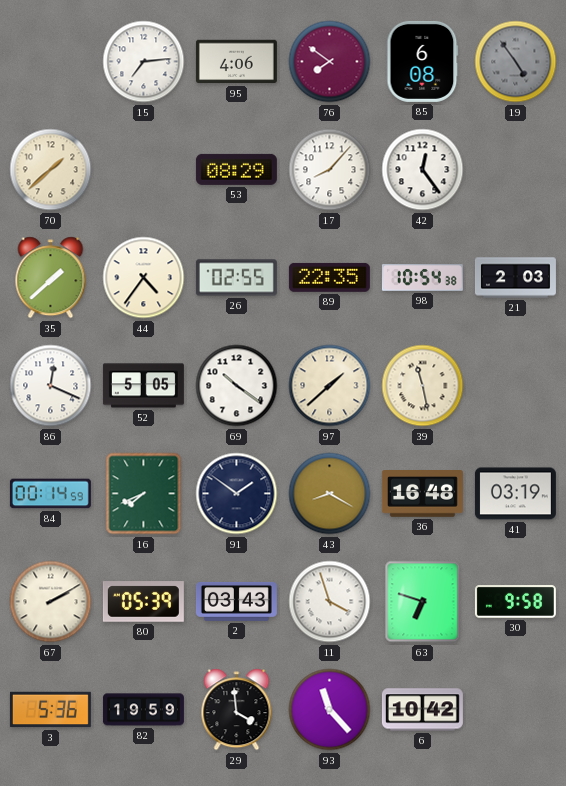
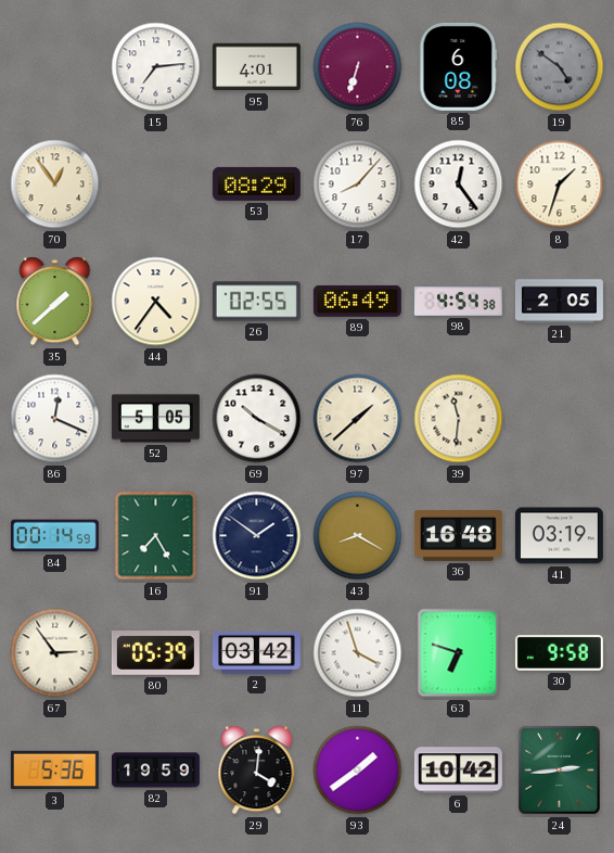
95: 4:06 -> 4:01
76: 7:51 -> 6:33
19: 4:54 -> 4:51
70: 1:38 -> 12:54
8: none -> 1:33
89: 22:35 -> 06:49
98: 10:54 -> 4:54
21: 2:03 -> 2:05
69: 10:21 -> 10:20
39: 11:28 -> 11:31
16: 7:41 -> 7:25
67: 2:10 -> 2:54
2: 03:43 -> 03:42
29: 3:59 -> 4:01
93: 11:23 -> 1:39
24: none -> 2:44
